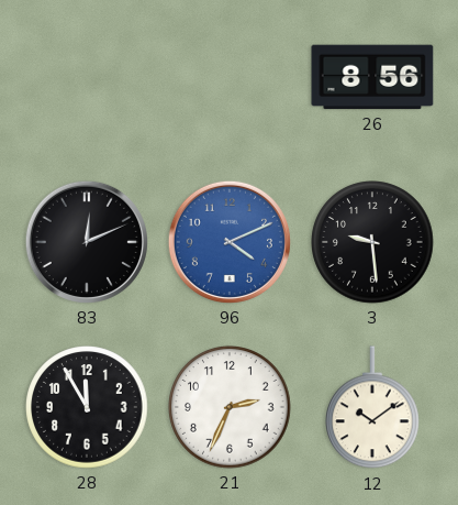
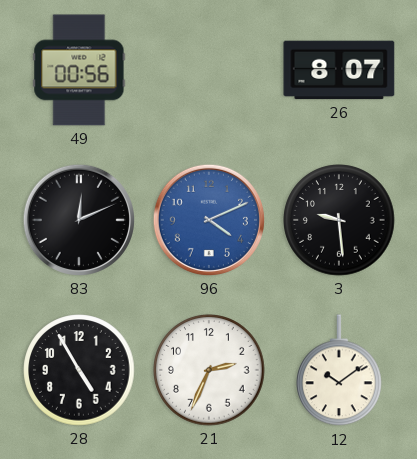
49: none -> 00:56
26: 8:56 -> 8:07
28: 11:55 -> 4:55
